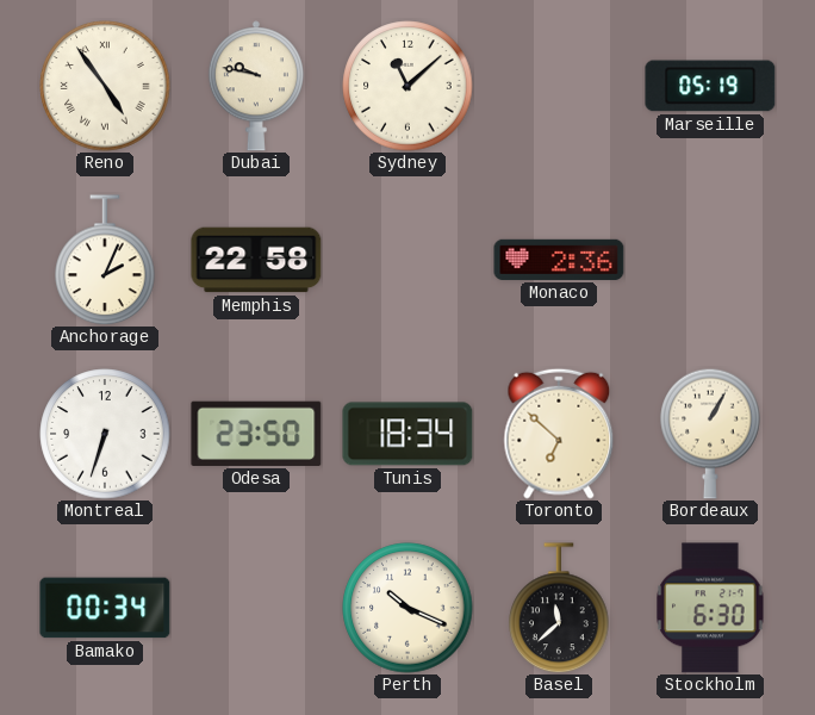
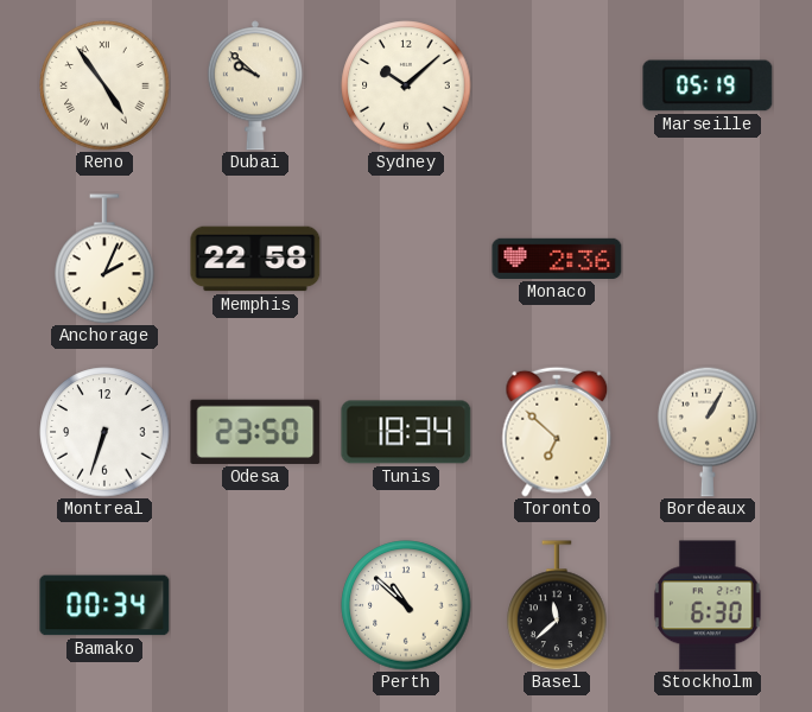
Dubai: 9:47 -> 9:52
Sydney: 11:08 -> 10:08
Perth: 10:19 -> 10:52
